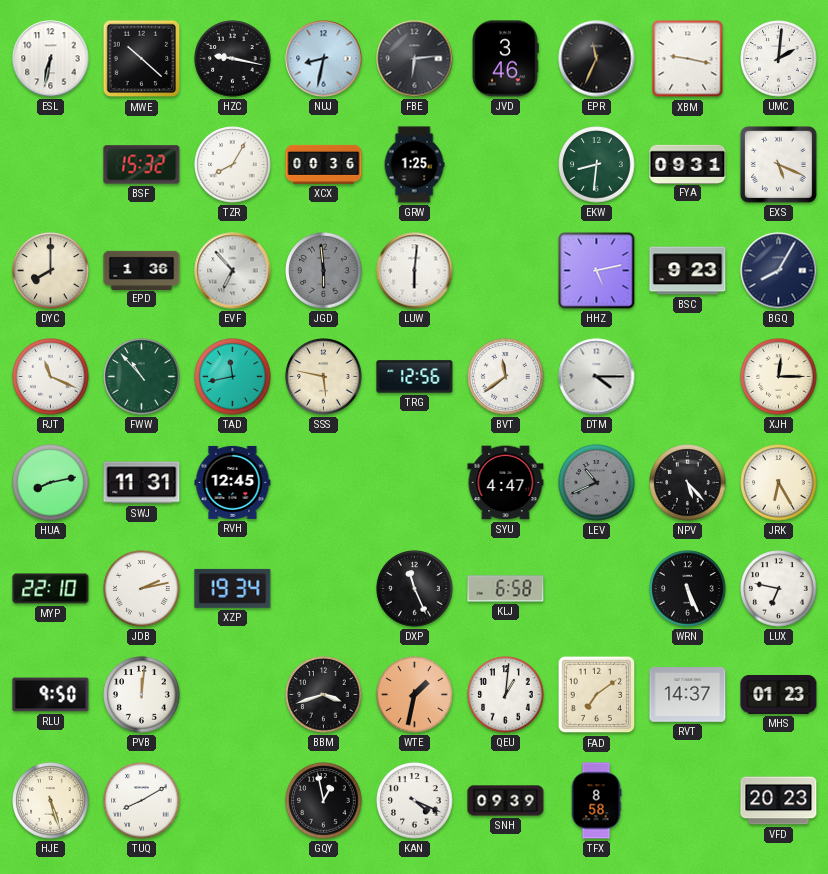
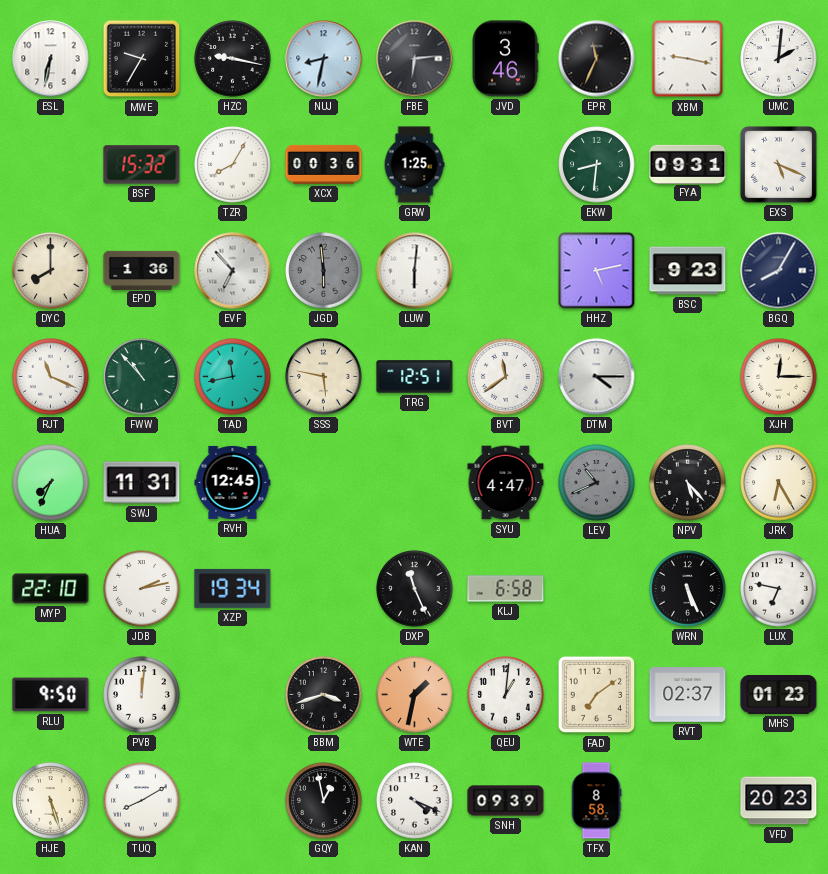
MWE: 10:22 -> 9:35
TRG: 12:56 -> 12:51
HUA: 8:13 -> 7:34
RVT: 14:37 -> 02:37
